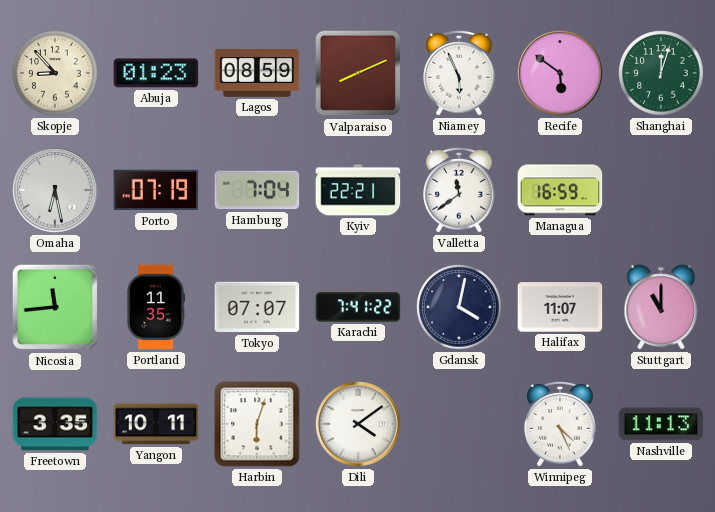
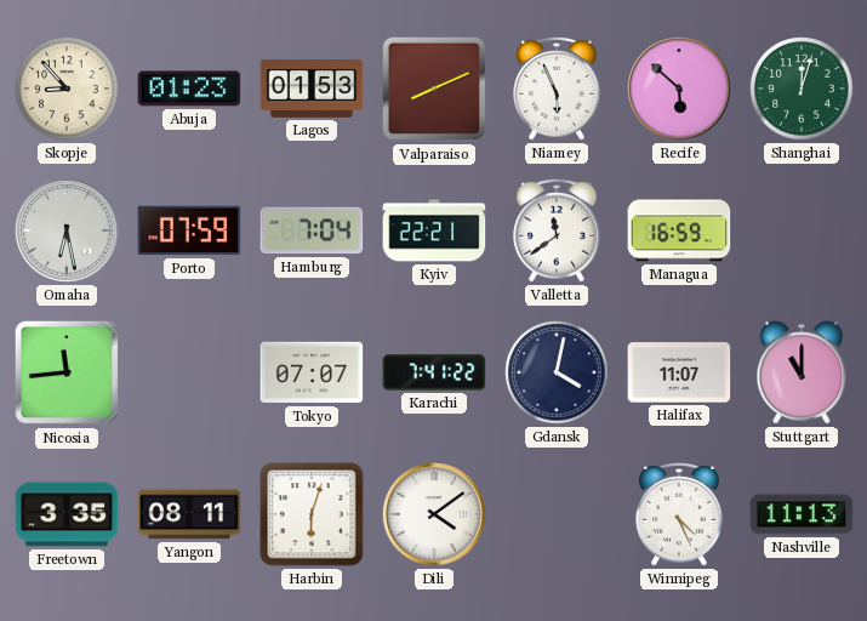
Lagos: 08:59 -> 01:53
Recife: 5:51 -> 5:52
Porto: 07:19 -> 07:59
Portland: 11:35 -> none
Yangon: 10:11 -> 08:11
